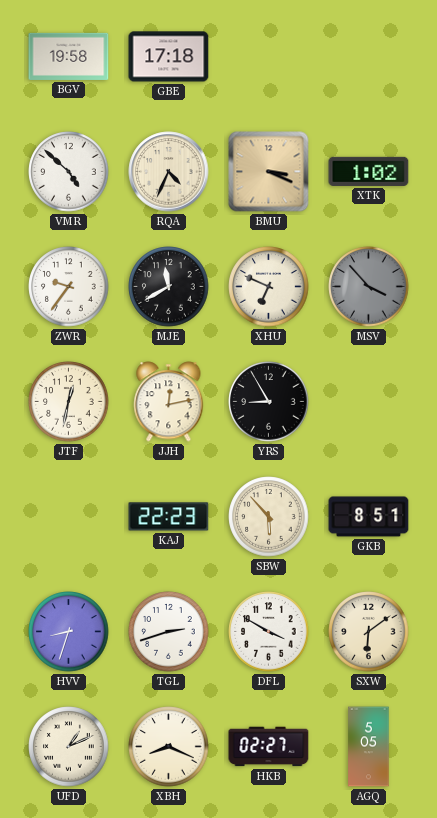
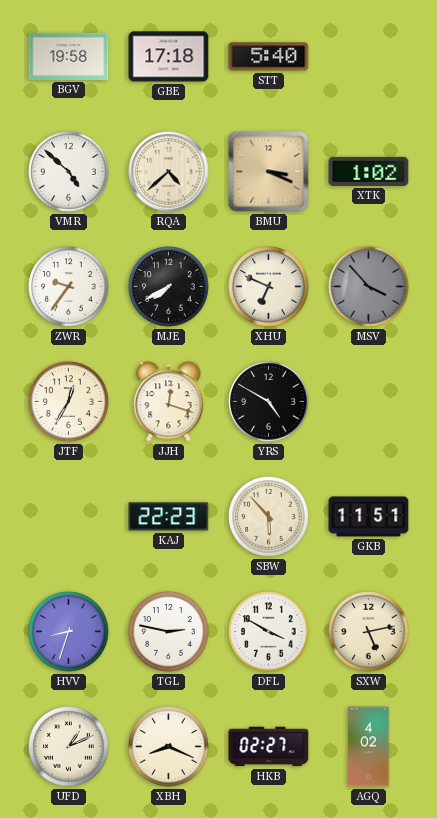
STT: none -> 5:40
RQA: 4:34 -> 4:38
MJE: 11:40 -> 7:40
JTF: 12:32 -> 12:35
JJH: 12:13 -> 12:18
YRS: 8:55 -> 4:50
GKB: 8:51 -> 11:51
TGL: 2:42 -> 2:47
SXW: 6:09 -> 5:13
AGQ: 5:05 -> 4:02
